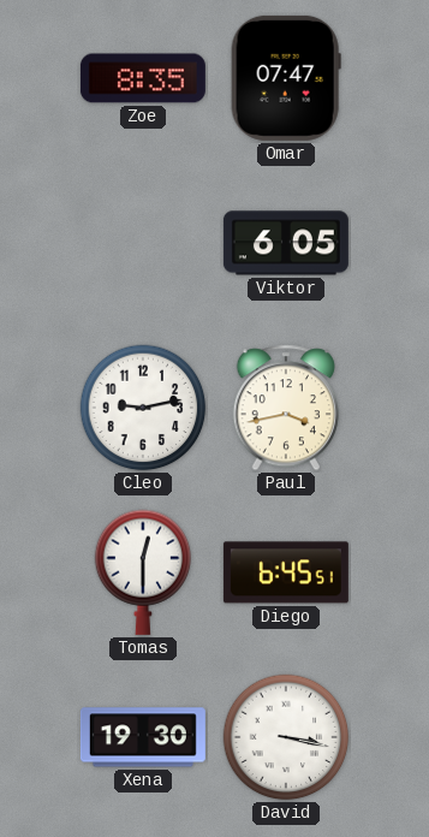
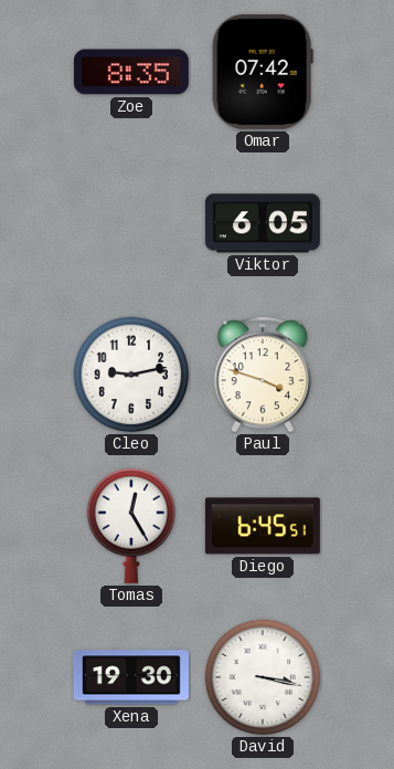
Omar: 07:47 -> 07:42
Paul: 3:43 -> 3:48
Tomas: 12:30 -> 12:25
